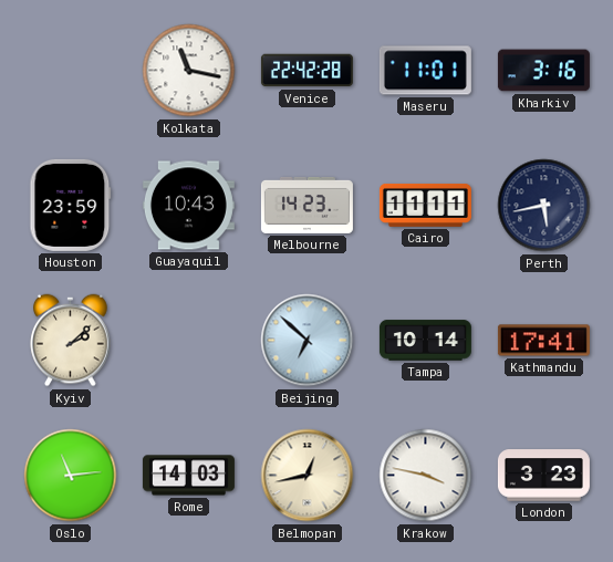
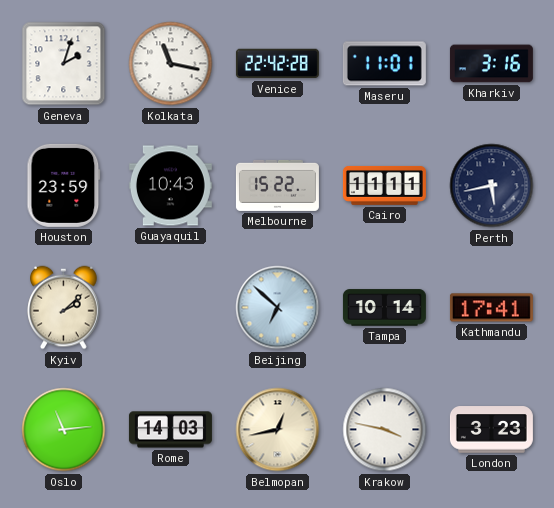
Geneva: none -> 2:03
Melbourne: 14:23 -> 15:22
